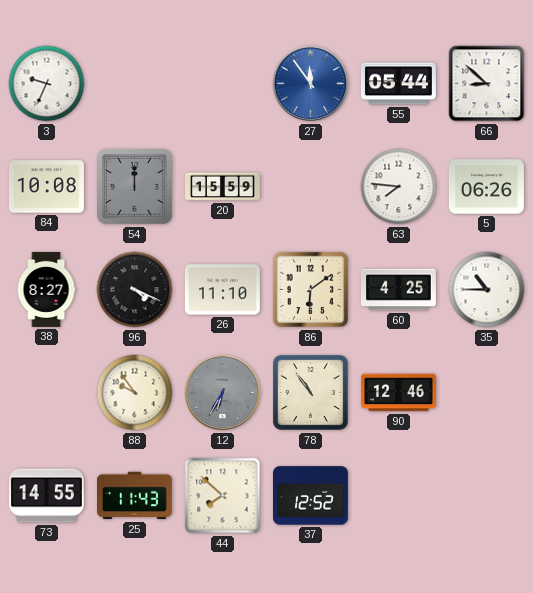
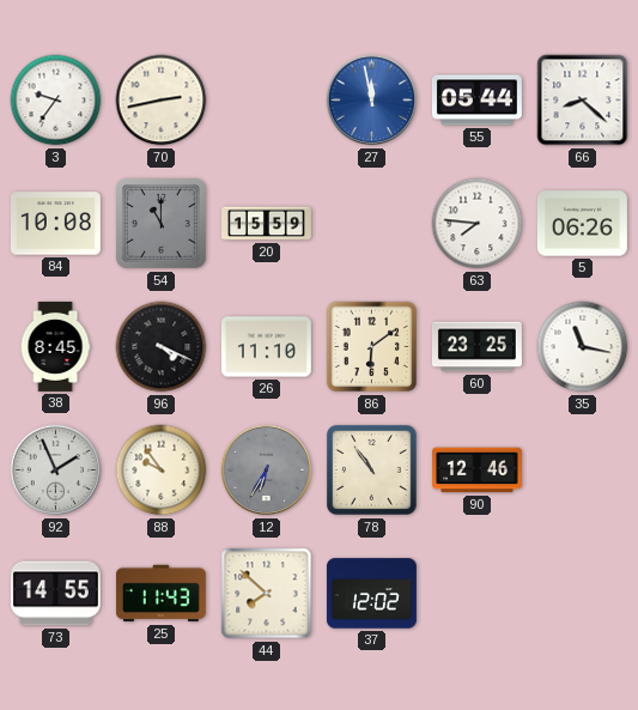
3: 9:34 -> 9:36
70: none -> 2:43
27: 11:54 -> 11:58
66: 8:52 -> 8:22
54: 12:00 -> 11:00
38: 8:27 -> 8:45
60: 4:25 -> 23:25
35: 10:45 -> 11:17
92: none -> 1:56
37: 12:52 -> 12:02
